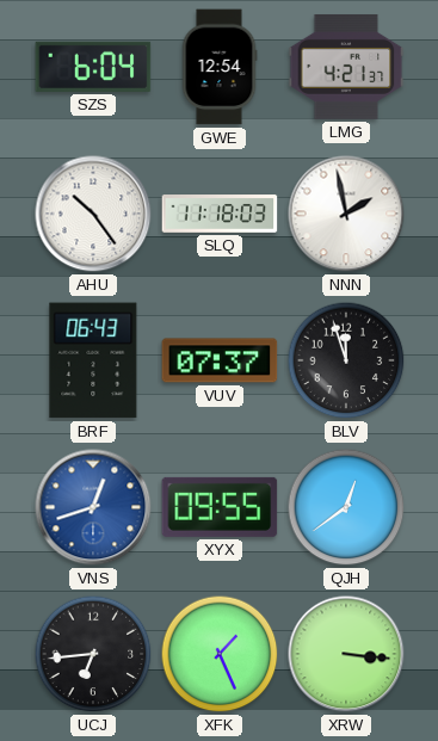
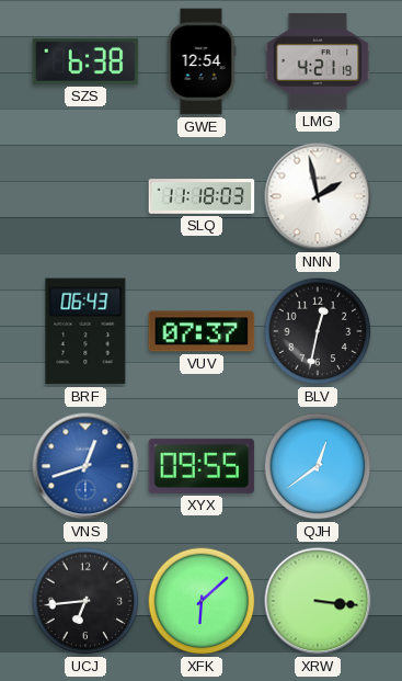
SZS: 6:04 -> 6:38
LMG: 4:21:37 -> 4:21:19
AHU: 10:24 -> none
BLV: 11:57 -> 12:32
XFK: 1:26 -> 6:08
